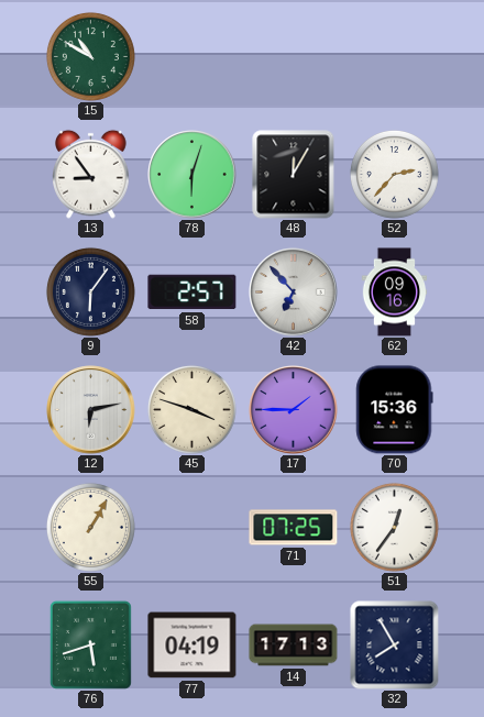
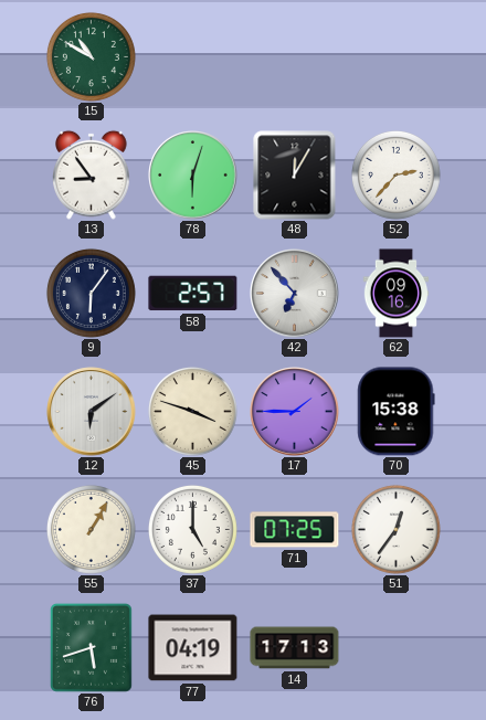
12: 6:13 -> 6:09
70: 15:36 -> 15:38
37: none -> 5:00
32: 7:55 -> none
